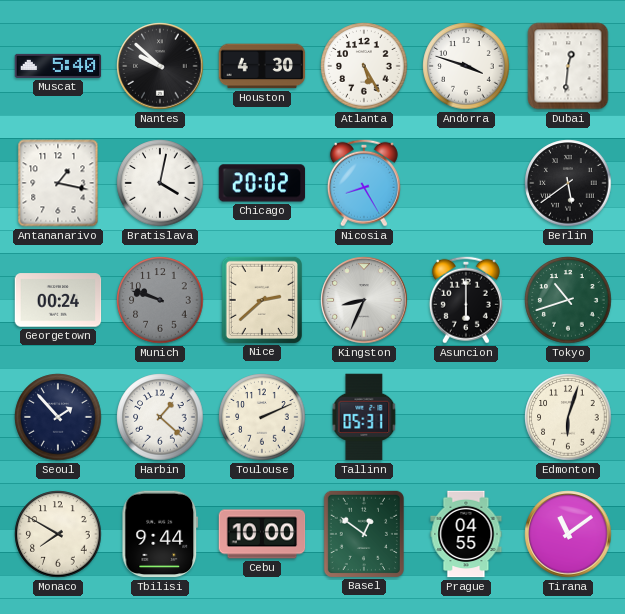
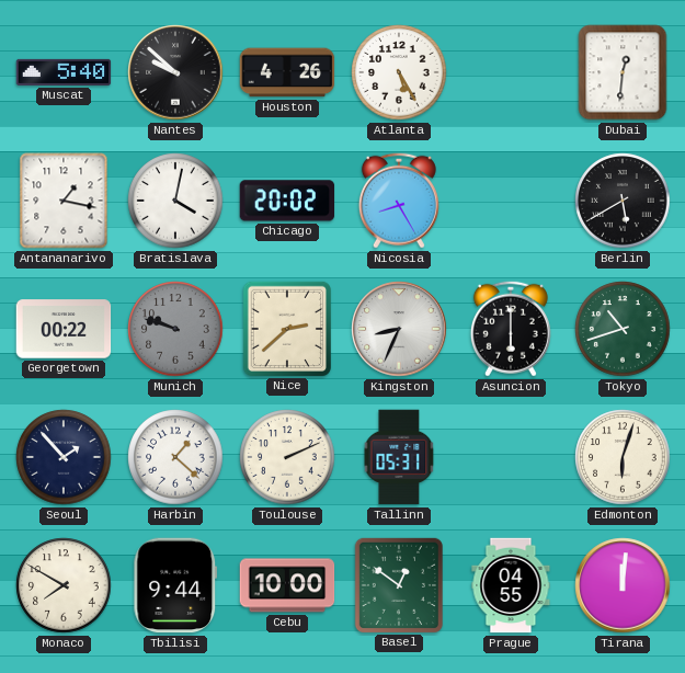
Houston: 4:30 -> 4:26
Andorra: 3:48 -> none
Berlin: 5:39 -> 5:40
Georgetown: 00:24 -> 00:22
Tirana: 11:09 -> 12:01
